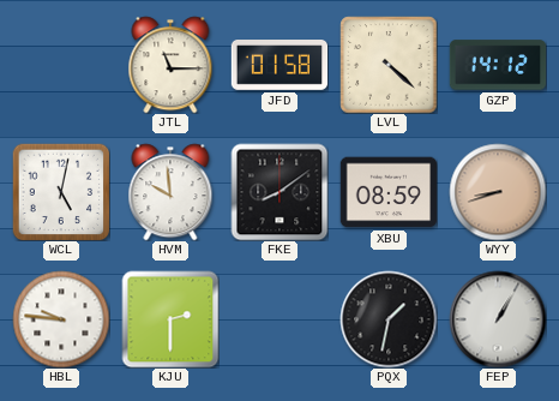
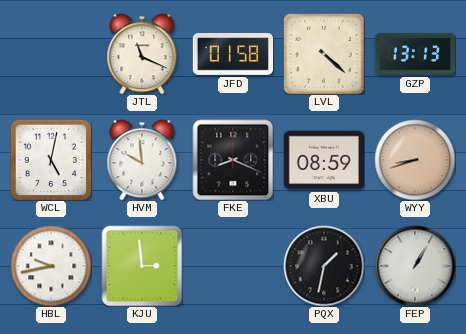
JTL: 11:15 -> 11:19
GZP: 14:12 -> 13:13
FKE: 8:09 -> 8:19
HBL: 9:46 -> 9:43
KJU: 2:30 -> 2:59
